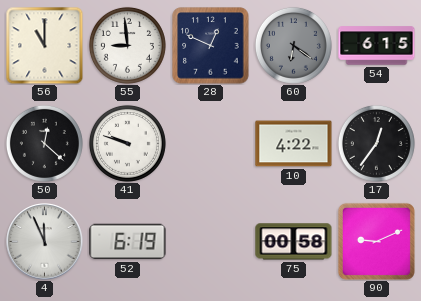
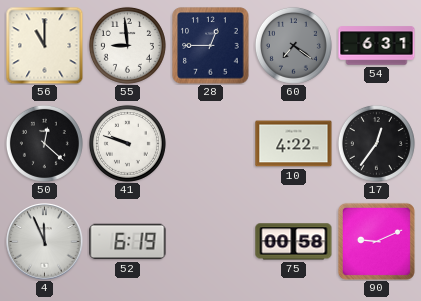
28: 12:49 -> 12:45
60: 6:21 -> 7:21
54: 6:15 -> 6:31
